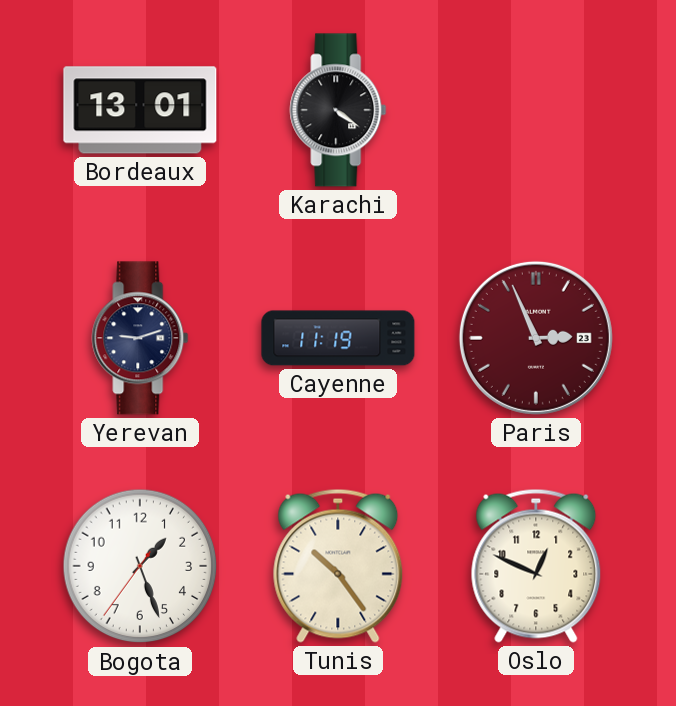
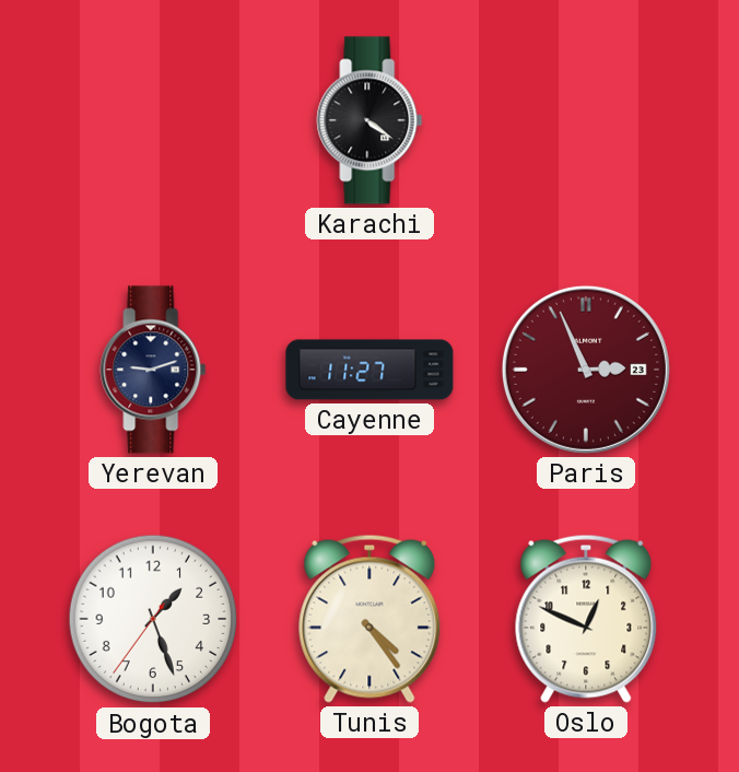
Bordeaux: 13:01 -> none
Cayenne: 11:19 -> 11:27
Tunis: 10:24 -> 4:24
